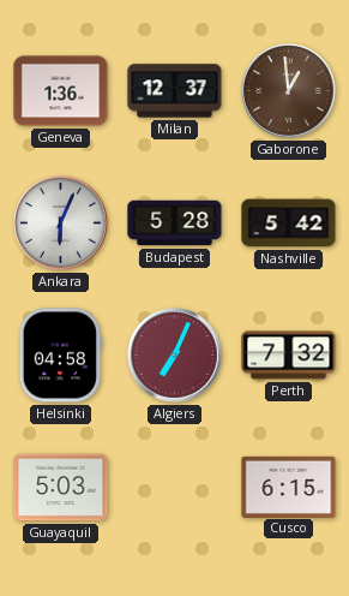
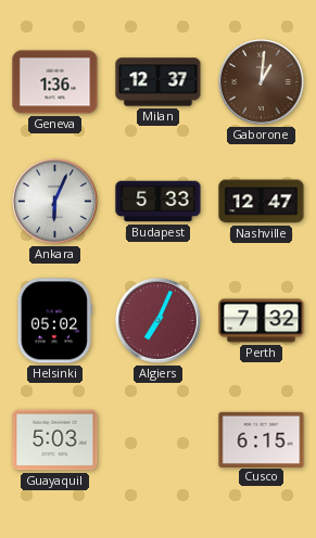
Gaborone: 12:59 -> 1:01
Budapest: 5:28 -> 5:33
Nashville: 5:42 -> 12:47
Helsinki: 04:58 -> 05:02
